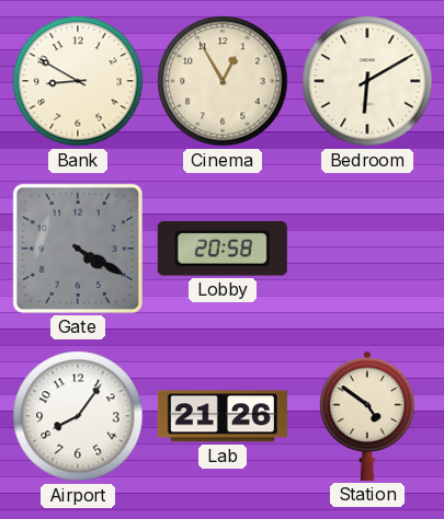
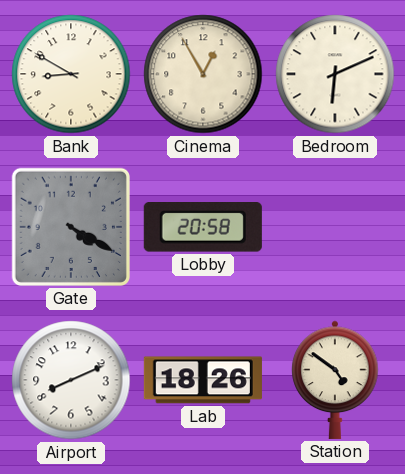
Bedroom: 6:10 -> 6:11
Airport: 8:06 -> 8:11
Lab: 21:26 -> 18:26
